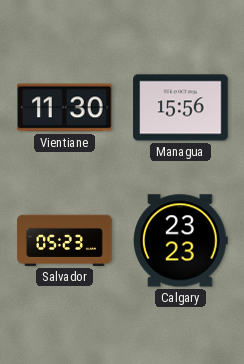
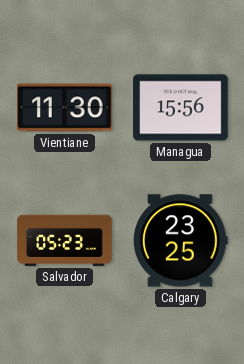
Calgary: 23:23 -> 23:25
